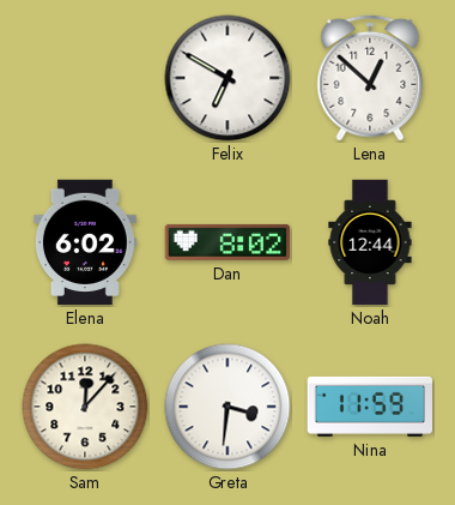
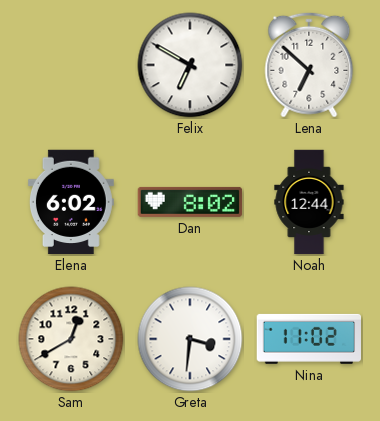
Lena: 12:52 -> 6:52
Sam: 12:07 -> 12:40
Nina: 11:59 -> 11:02
